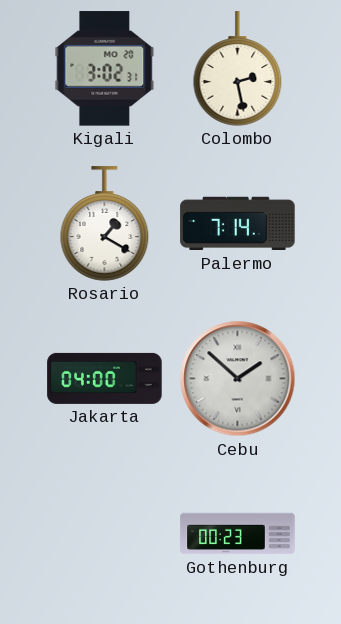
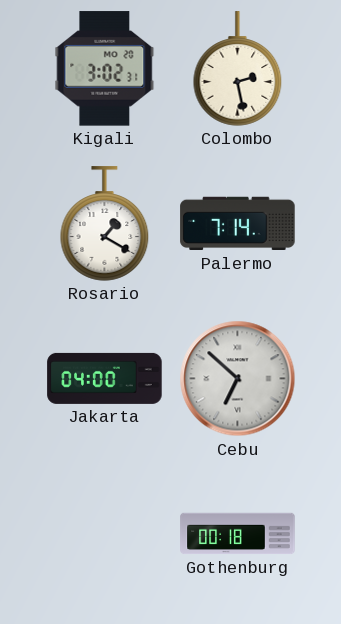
Cebu: 1:52 -> 6:52
Gothenburg: 00:23 -> 00:18
